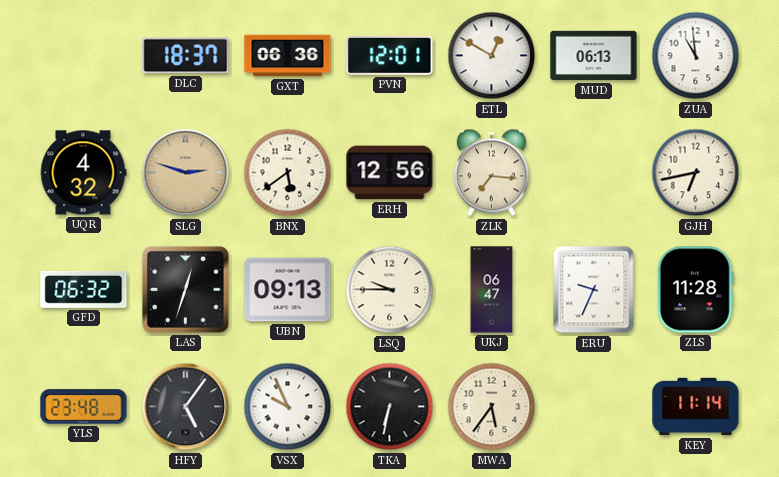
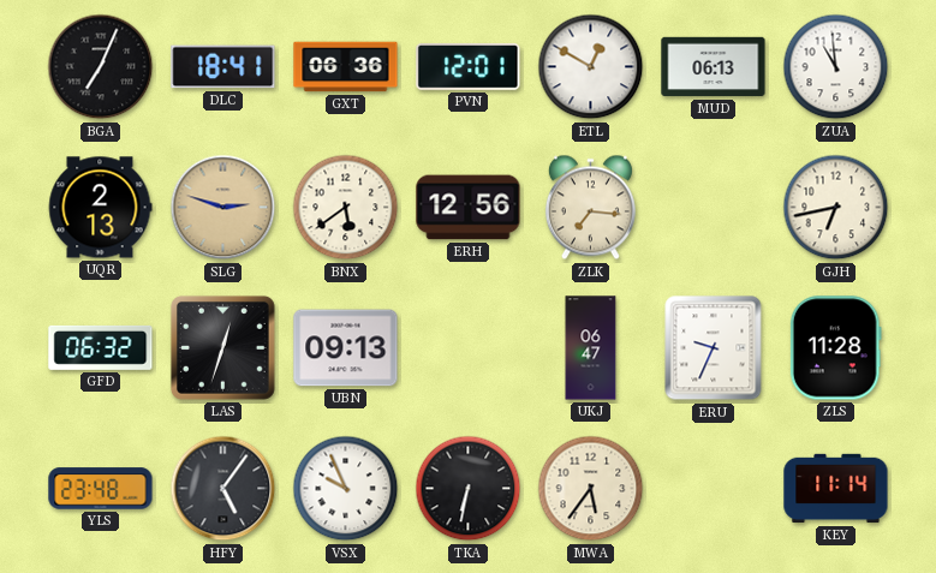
BGA: none -> 7:04
DLC: 18:37 -> 18:41
UQR: 4:32 -> 2:13
LSQ: 9:45 -> none
